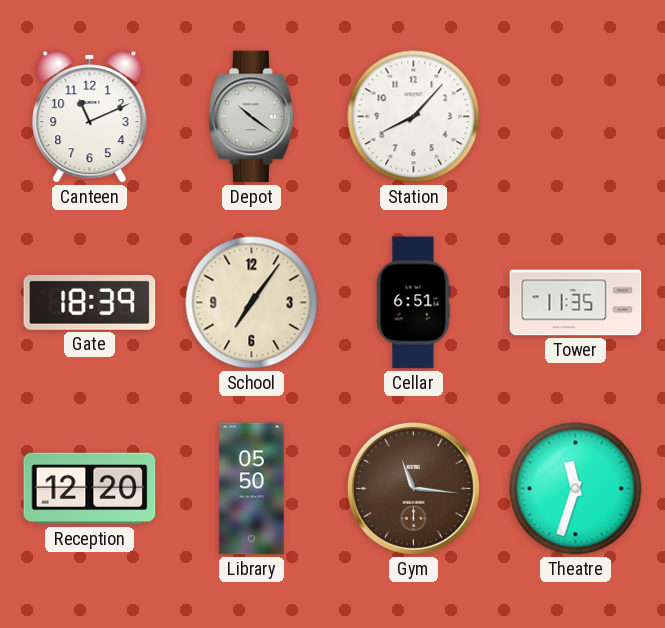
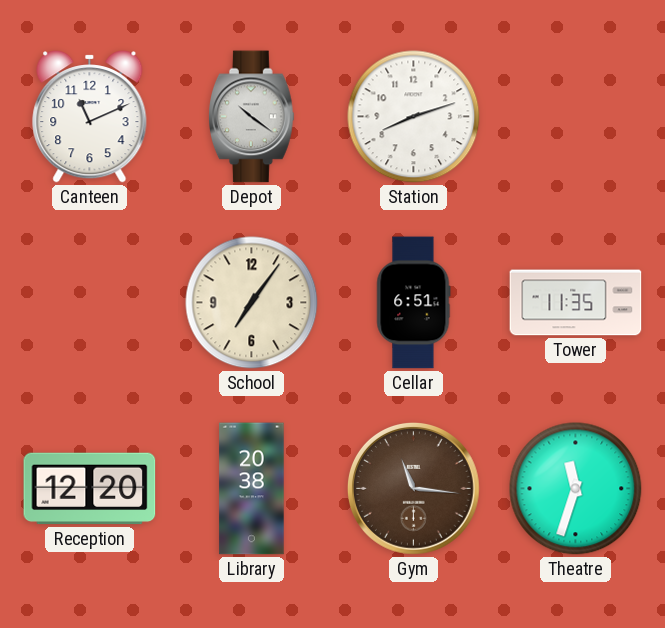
Station: 8:07 -> 8:12
Gate: 18:39 -> none
Library: 05:50 -> 20:38
